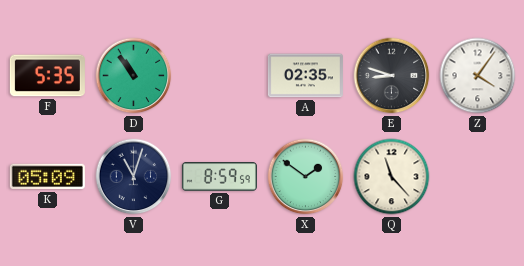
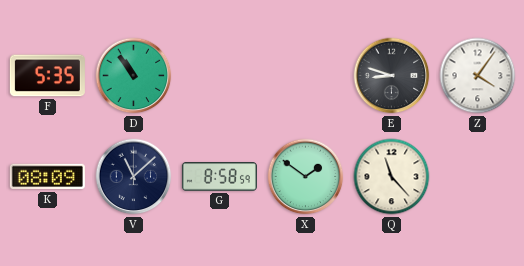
A: 02:35 -> none
K: 05:09 -> 08:09
V: 11:03 -> 11:08
G: 8:59 -> 8:58
